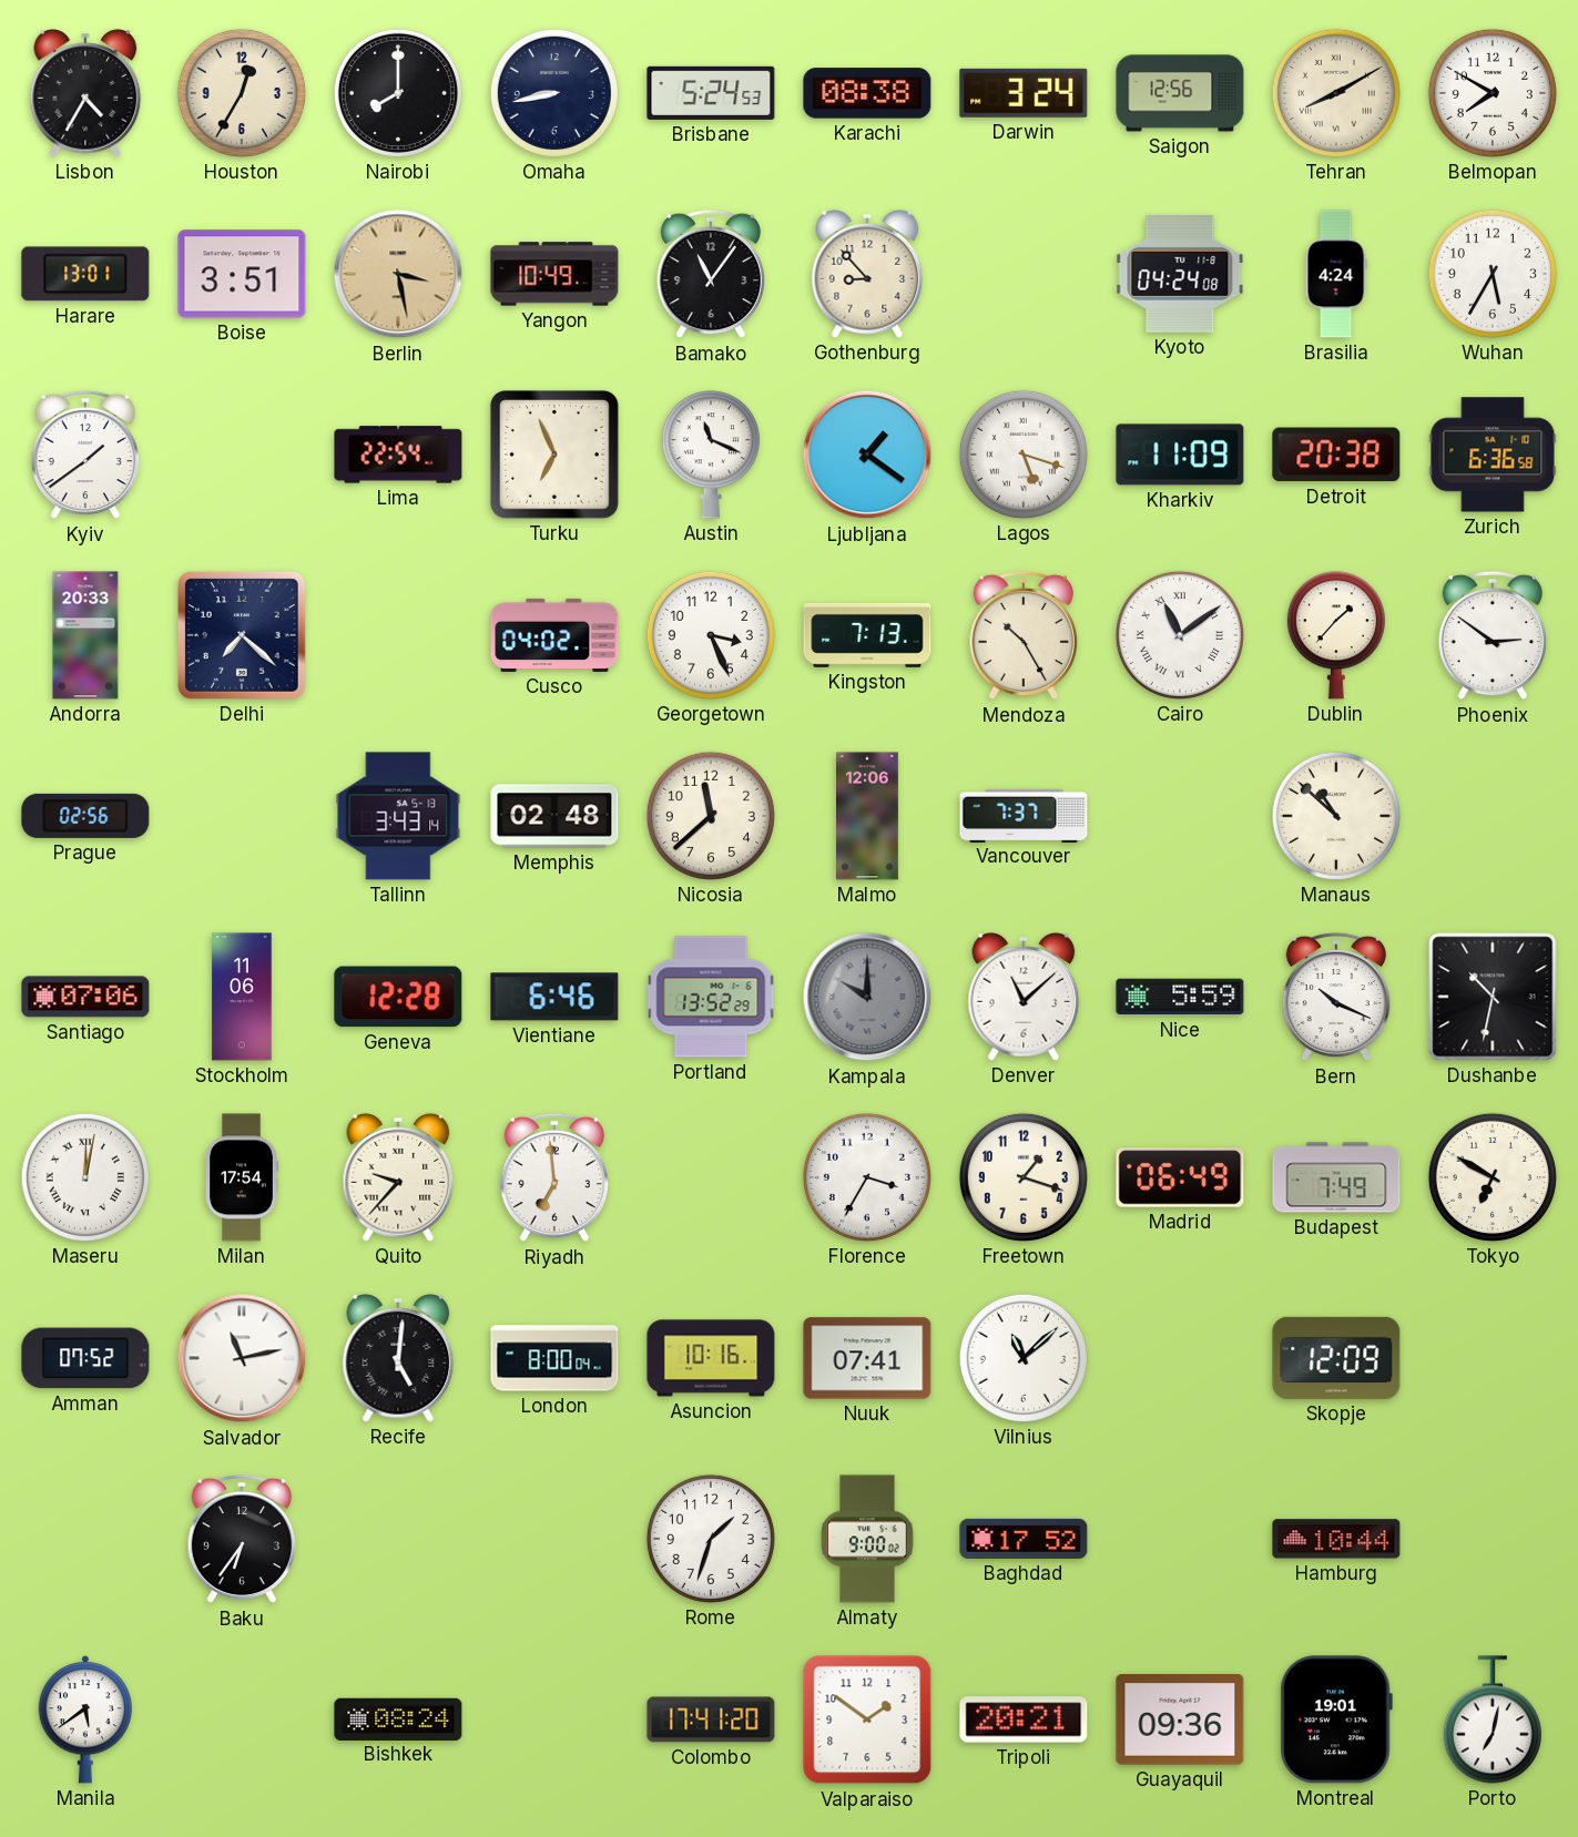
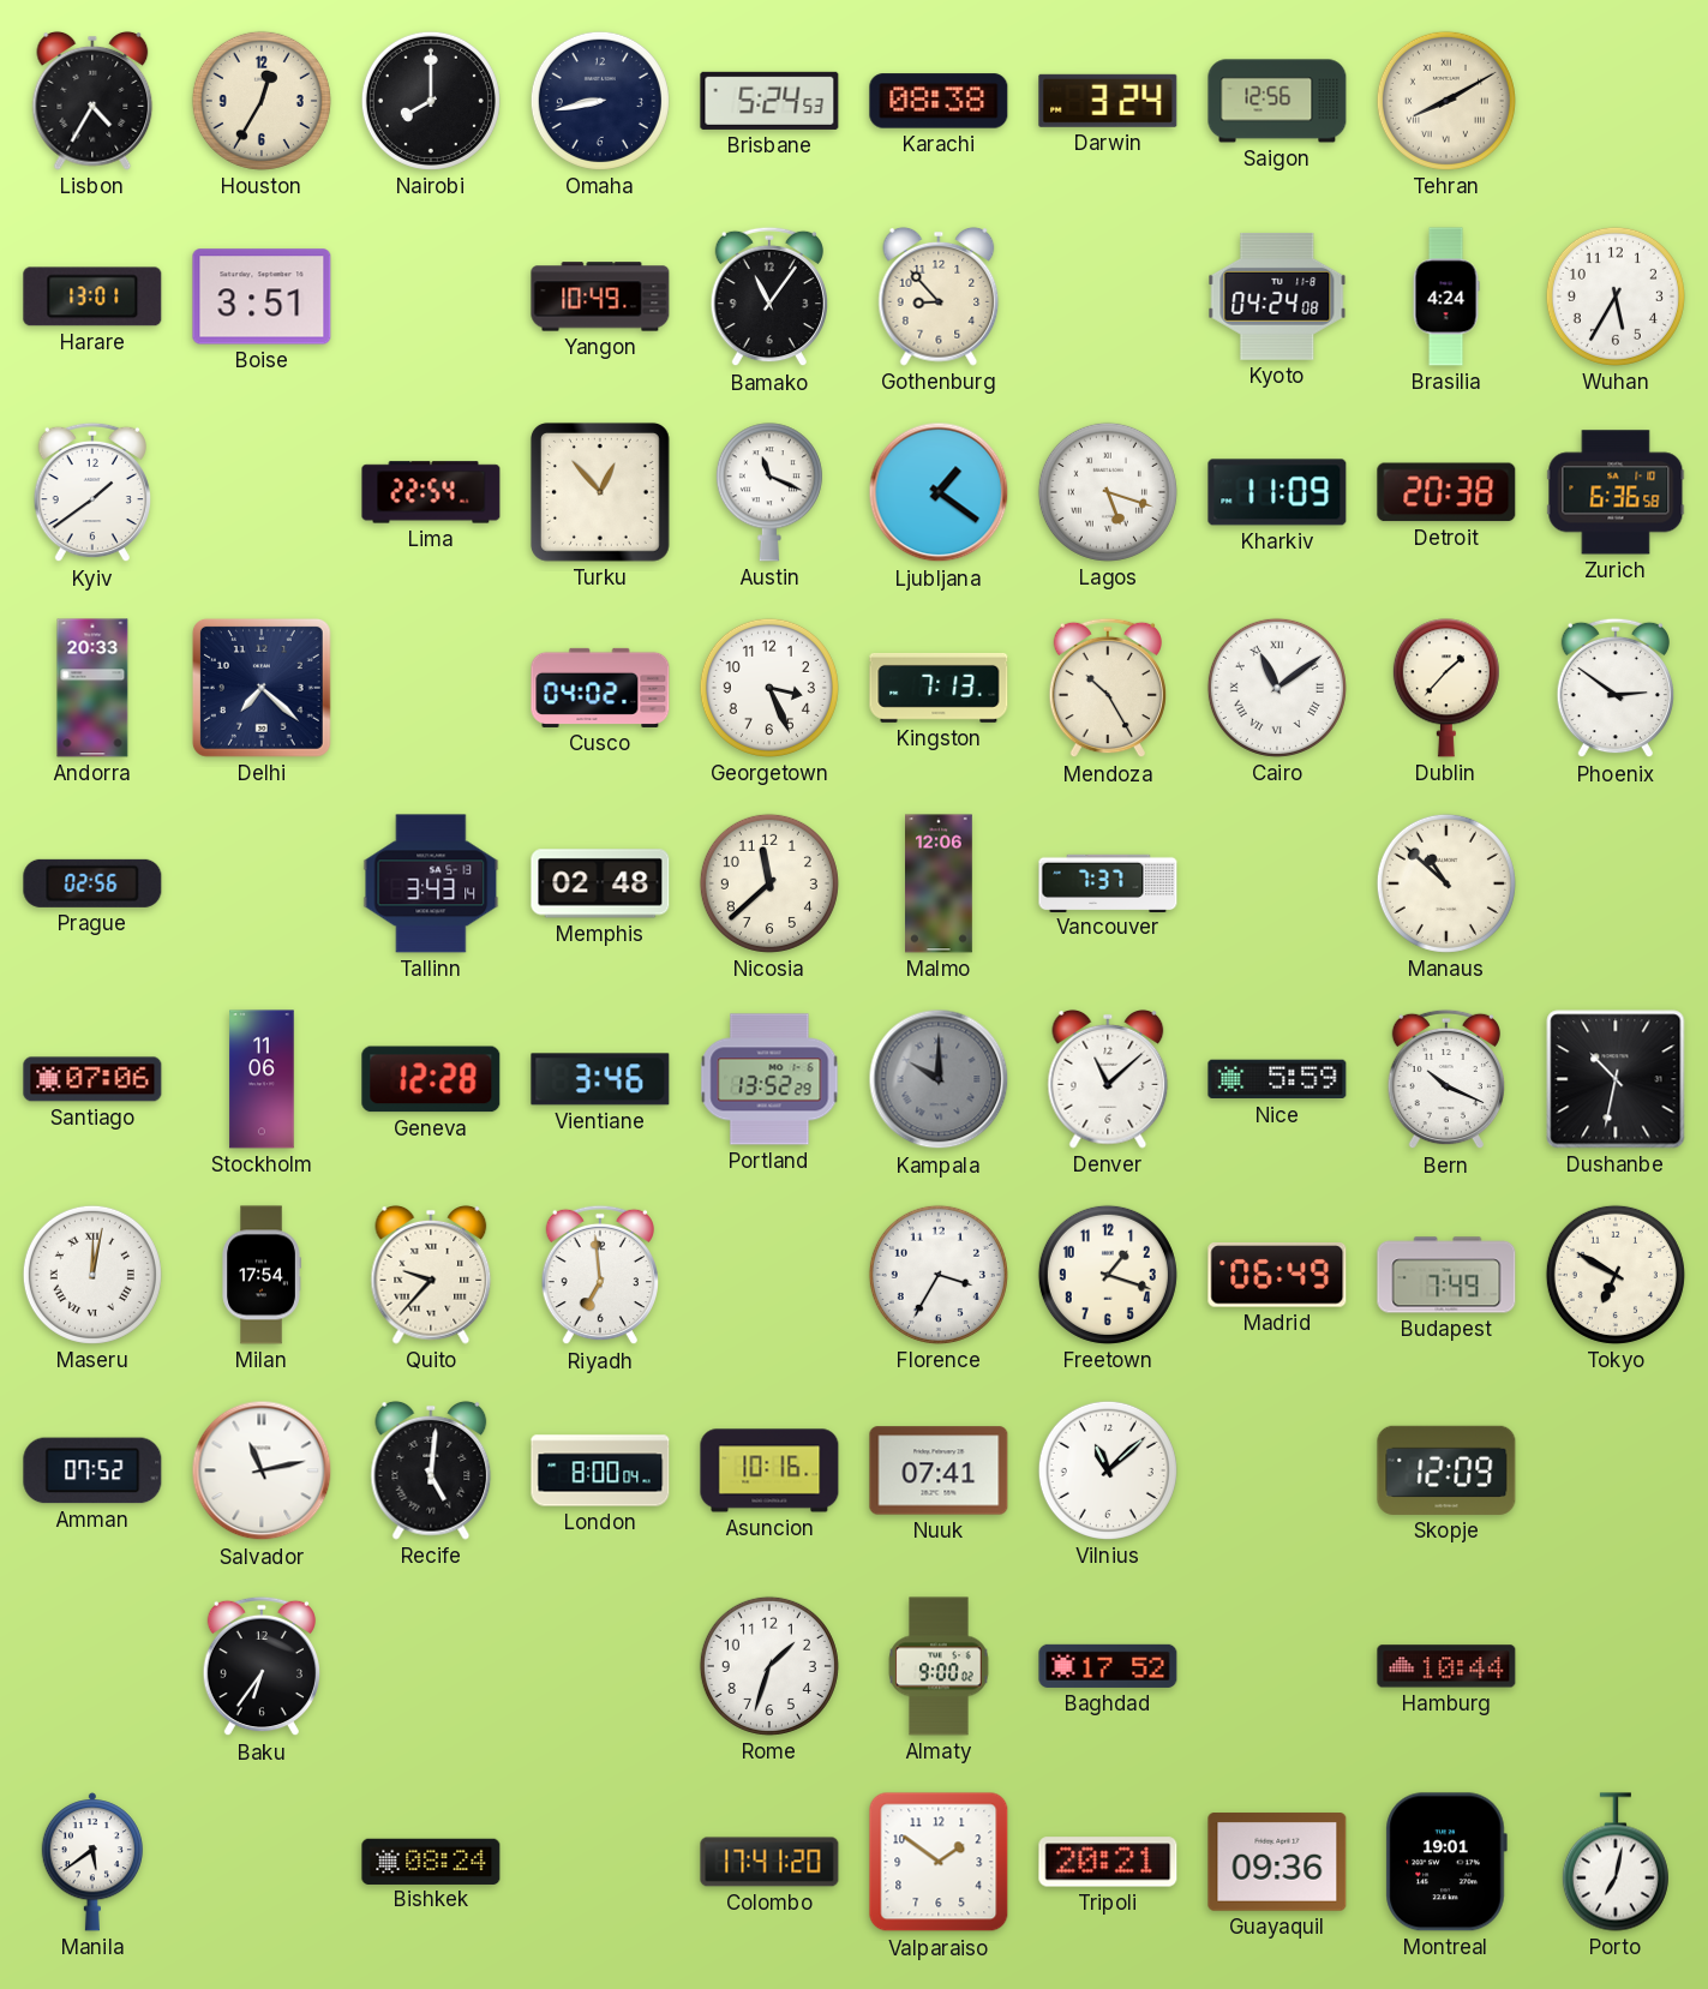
Belmopan: 7:50 -> none
Berlin: 3:28 -> none
Turku: 6:56 -> 12:53
Vientiane: 6:46 -> 3:46
